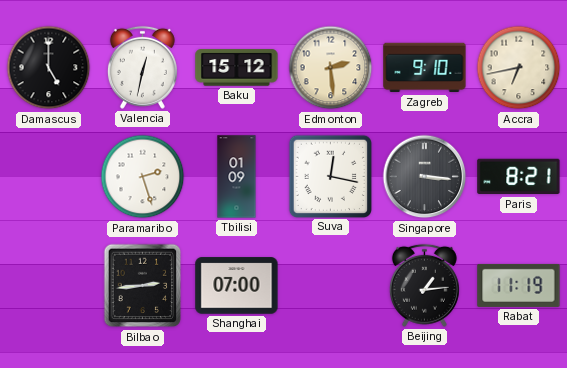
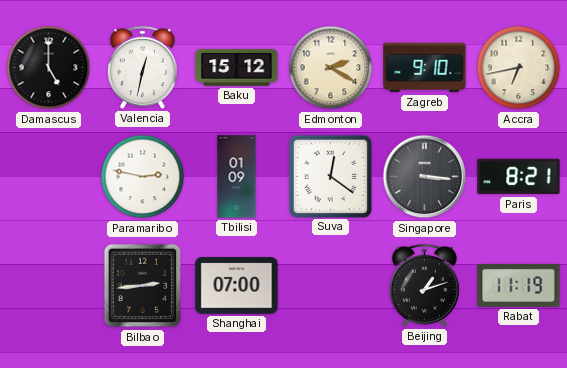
Edmonton: 2:29 -> 2:20
Paramaribo: 2:27 -> 2:47
Suva: 12:17 -> 12:21
Beijing: 1:14 -> 1:12
